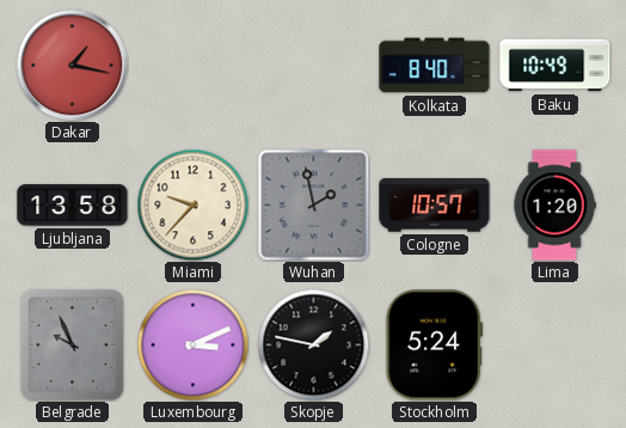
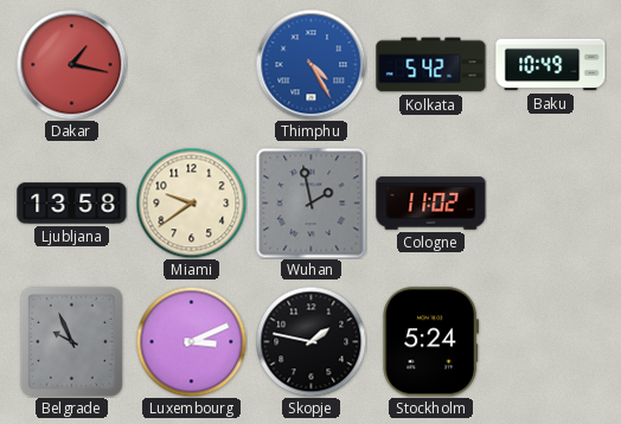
Thimphu: none -> 4:25
Kolkata: 8:40 -> 5:42
Miami: 9:37 -> 9:39
Cologne: 10:57 -> 11:02
Lima: 1:20 -> none
